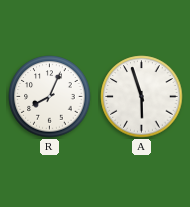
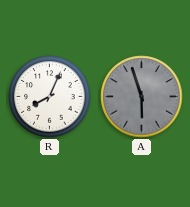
A dial: white -> grey
